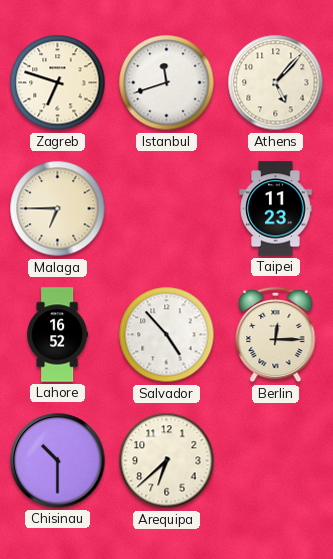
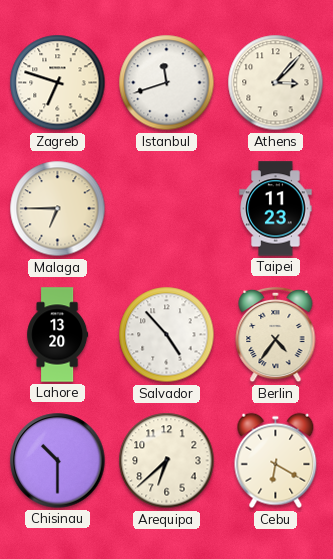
Athens: 5:07 -> 3:07
Lahore: 16:52 -> 13:20
Berlin: 12:15 -> 4:36
Cebu: none -> 6:20
